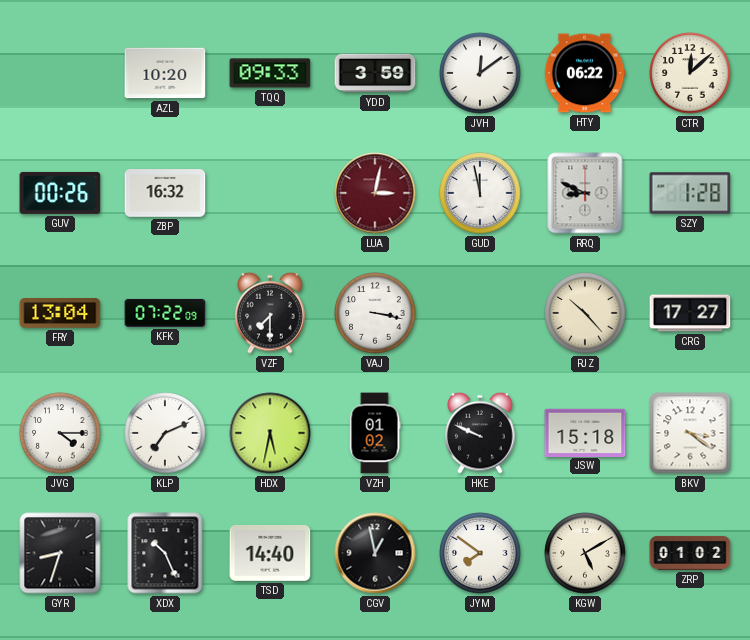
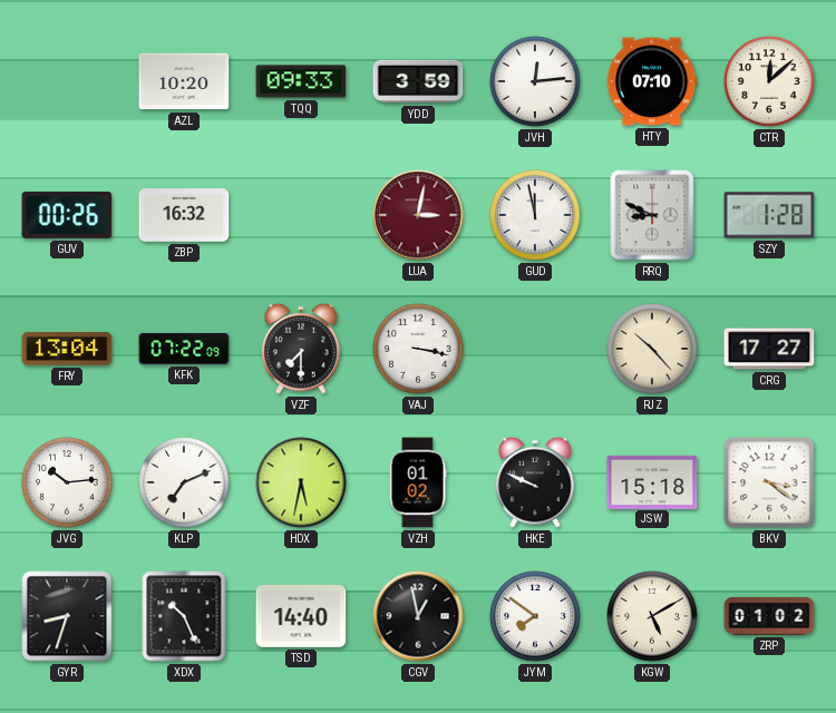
JVH: 12:09 -> 12:14
HTY: 06:22 -> 07:10
JVG: 4:15 -> 10:14
